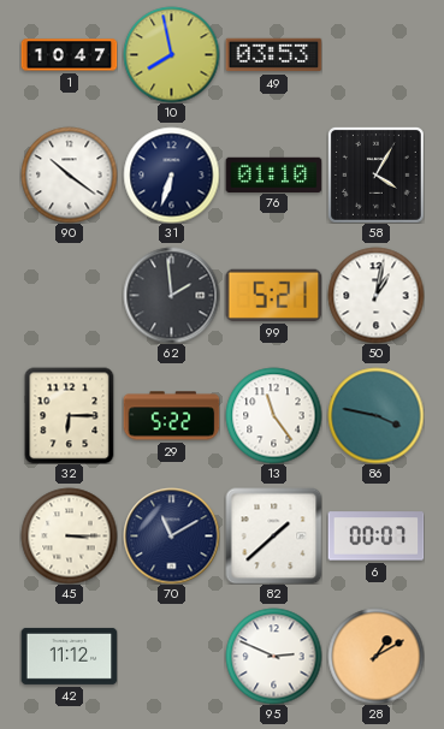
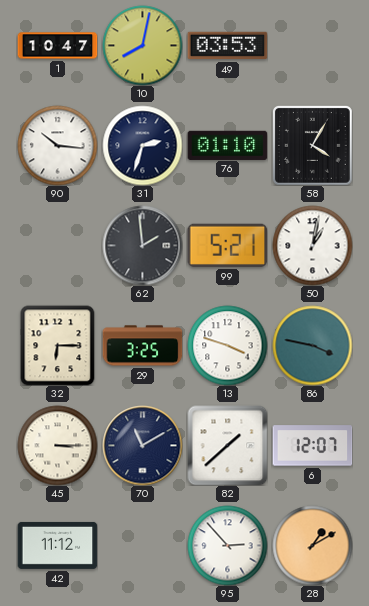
10: 7:58 -> 8:02
90: 10:21 -> 10:16
31: 6:33 -> 2:33
29: 5:22 -> 3:25
13: 11:24 -> 3:48
6: 00:07 -> 12:07
95: 2:49 -> 2:53
